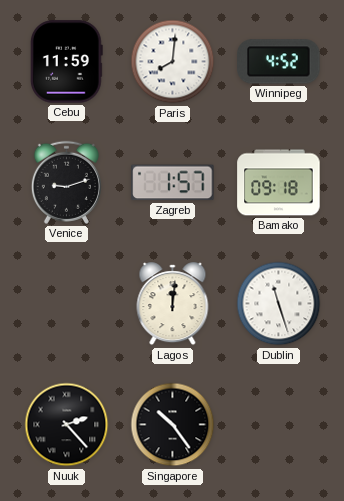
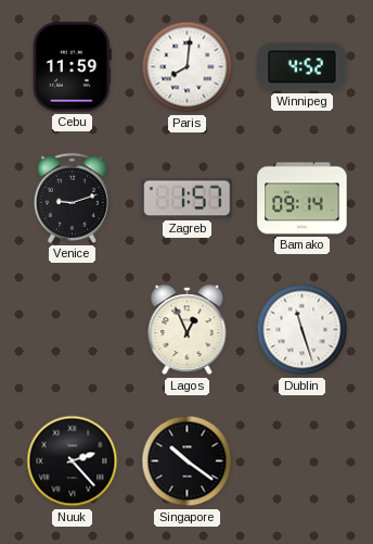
Bamako: 09:18 -> 09:14
Lagos: 12:01 -> 12:56
Singapore: 10:24 -> 10:21
